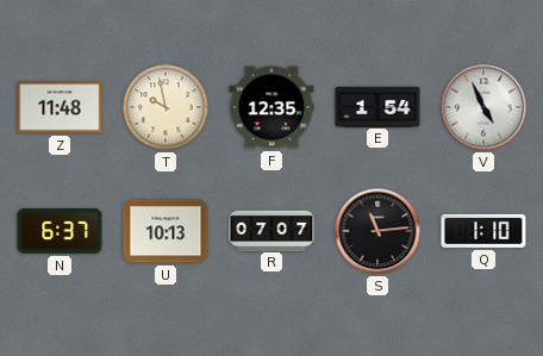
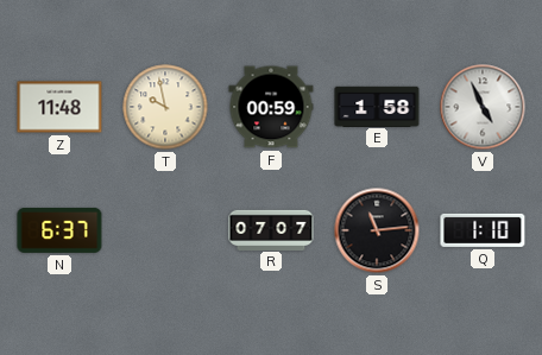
F: 12:35 -> 00:59
E: 1:54 -> 1:58
U: 10:13 -> none
